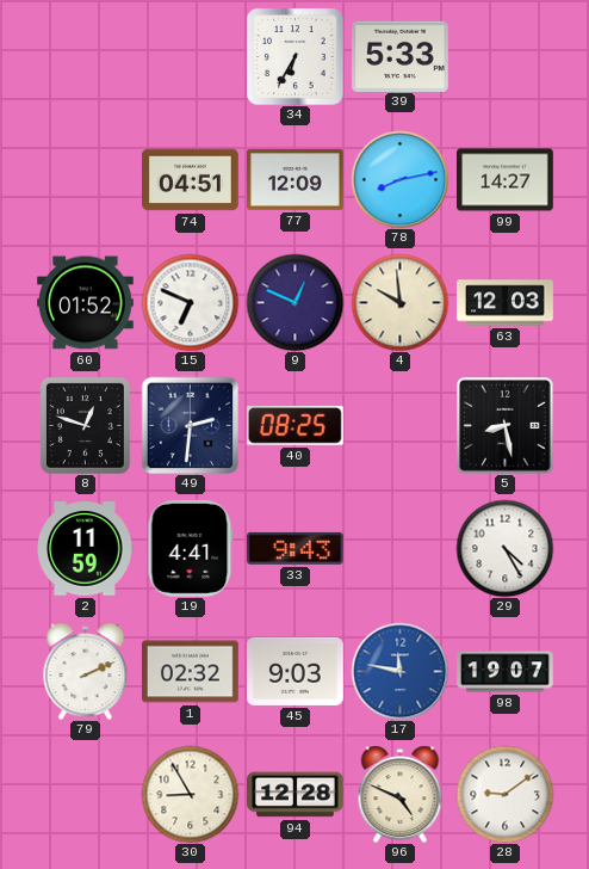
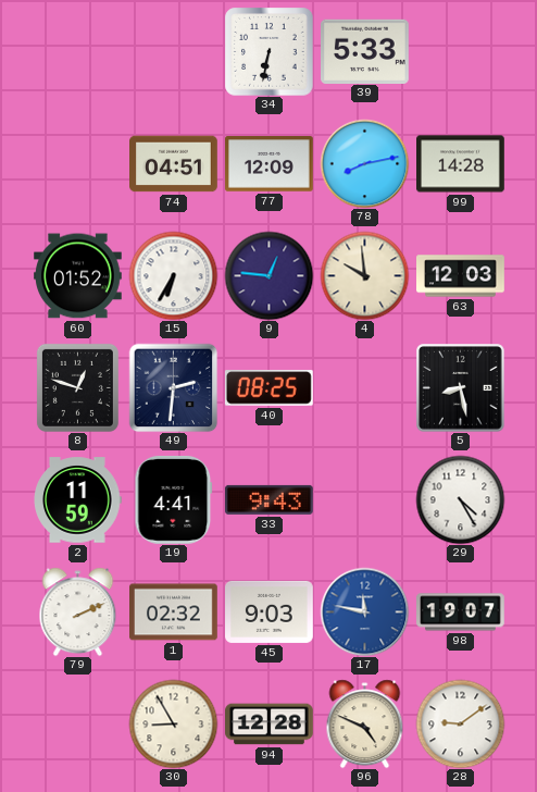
34: 6:35 -> 6:32
99: 14:27 -> 14:28
15: 6:49 -> 6:35
9: 12:49 -> 12:46
